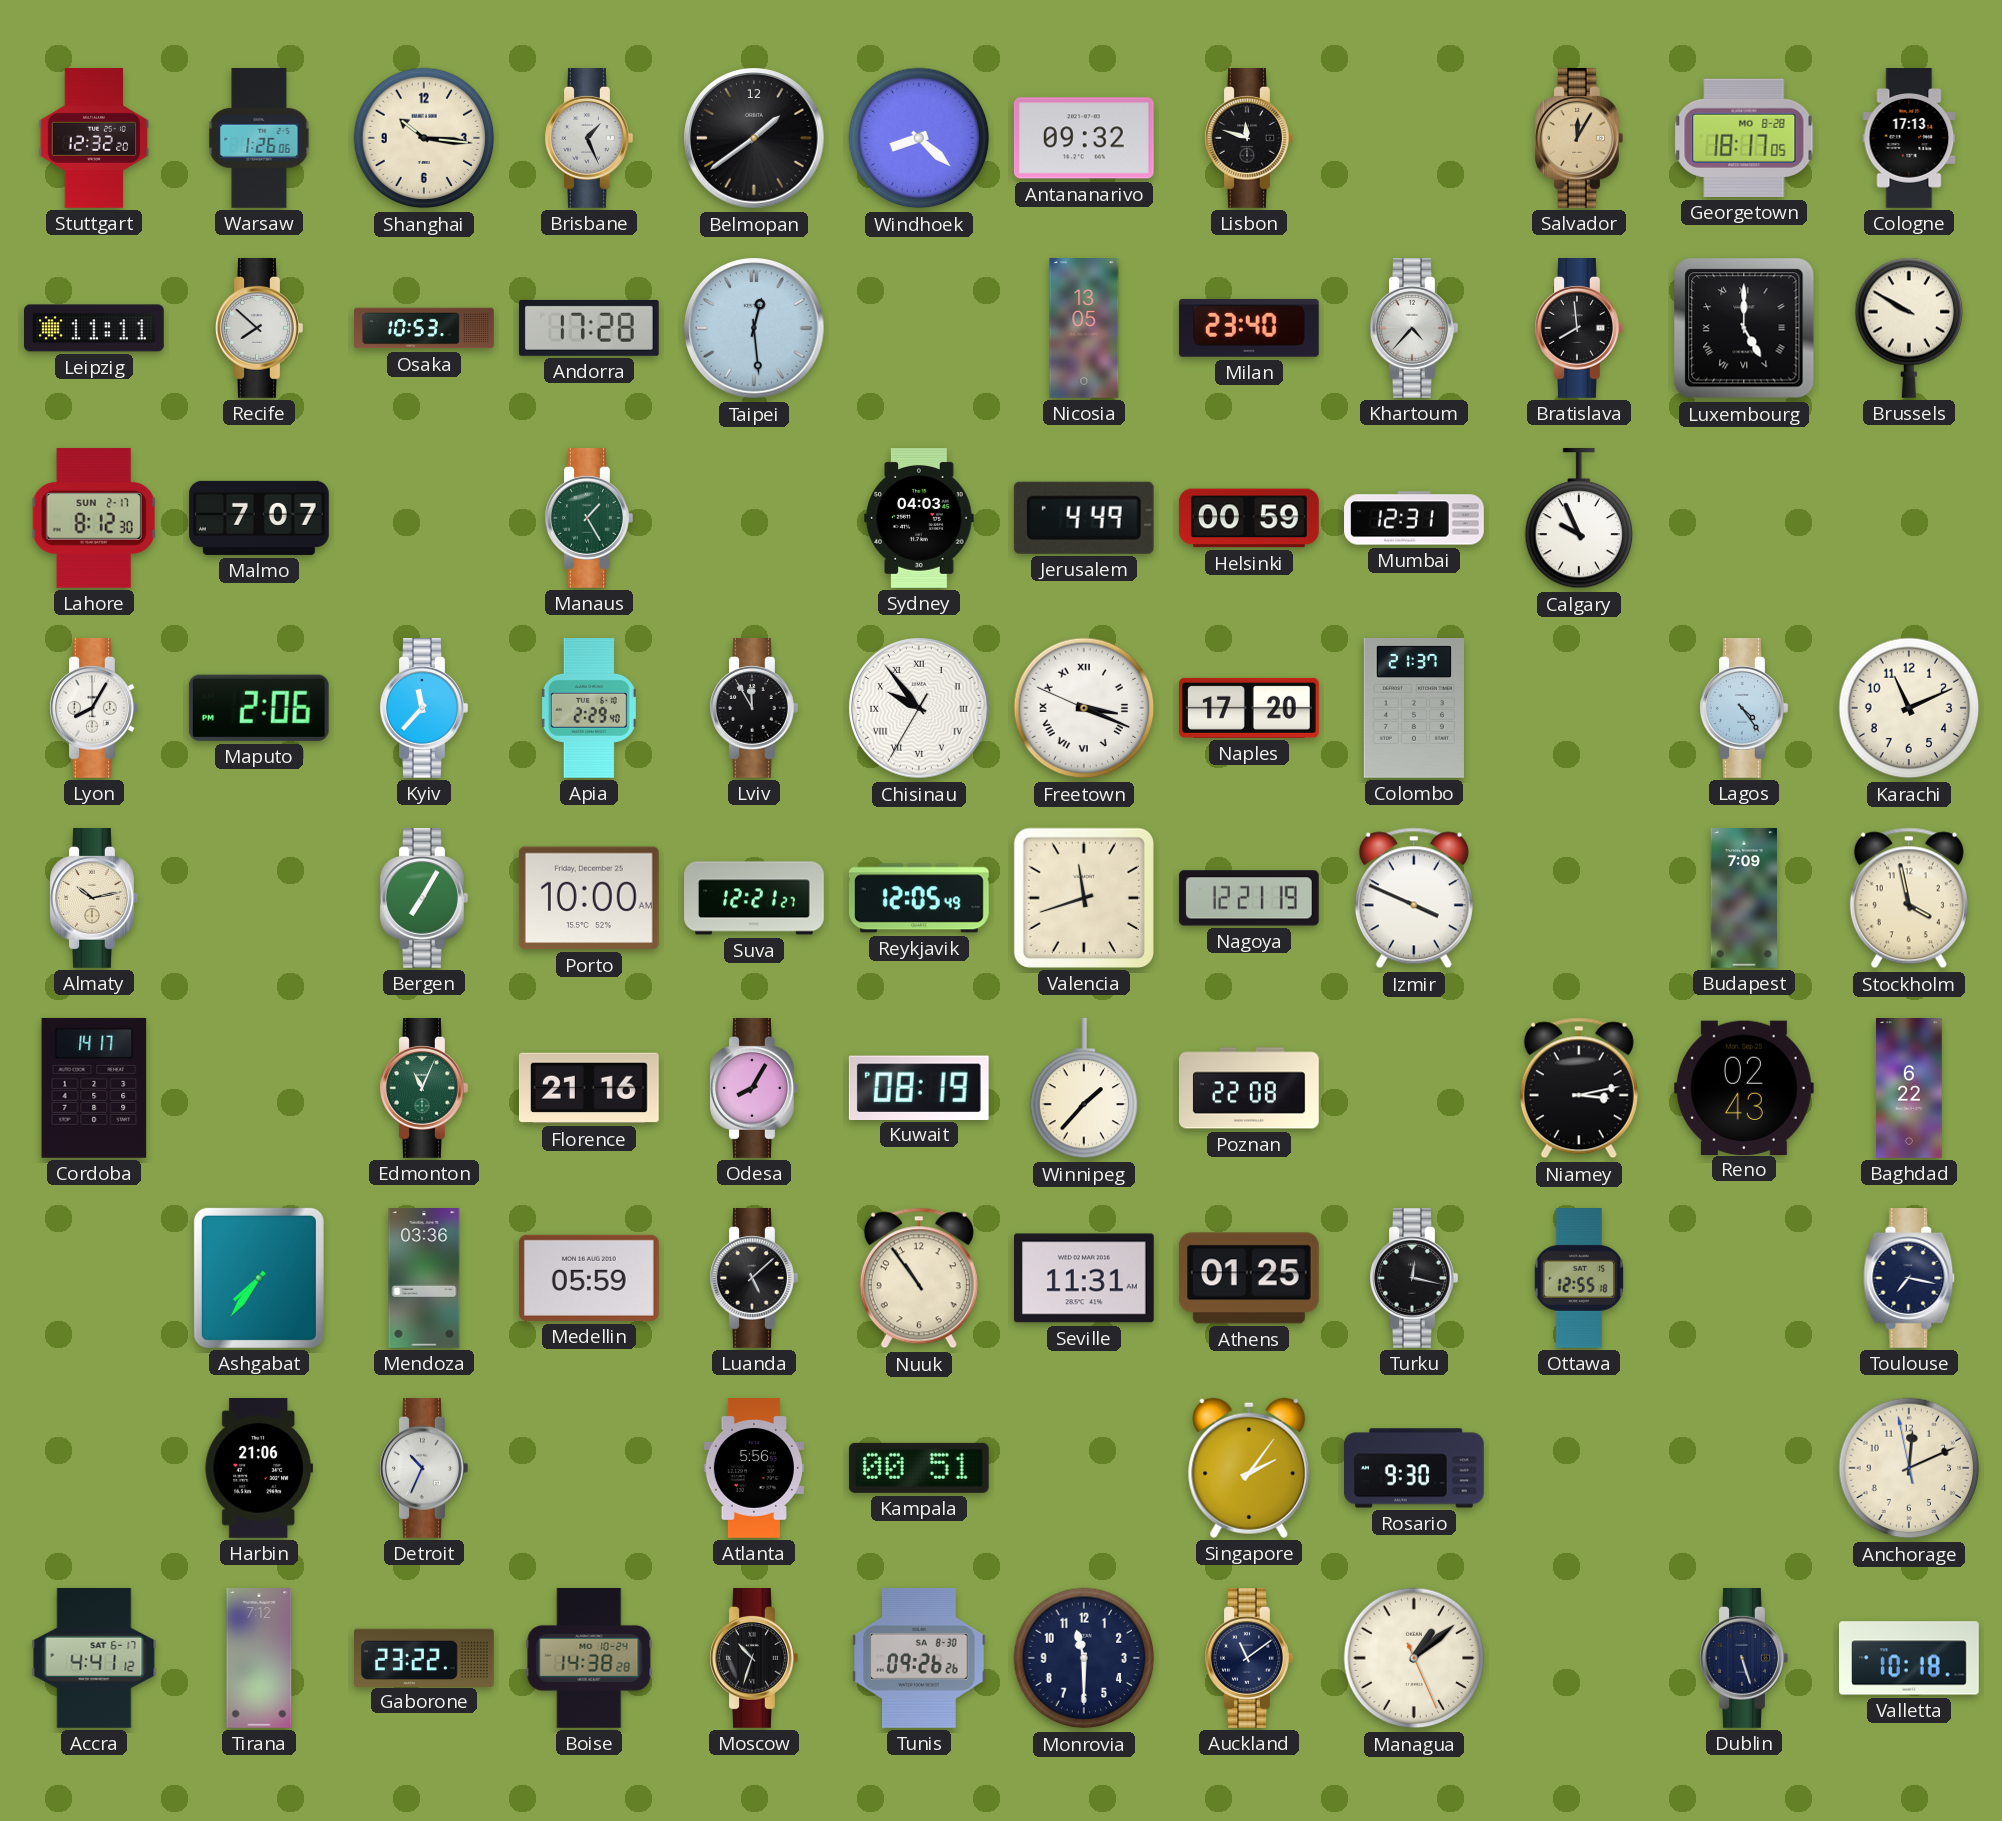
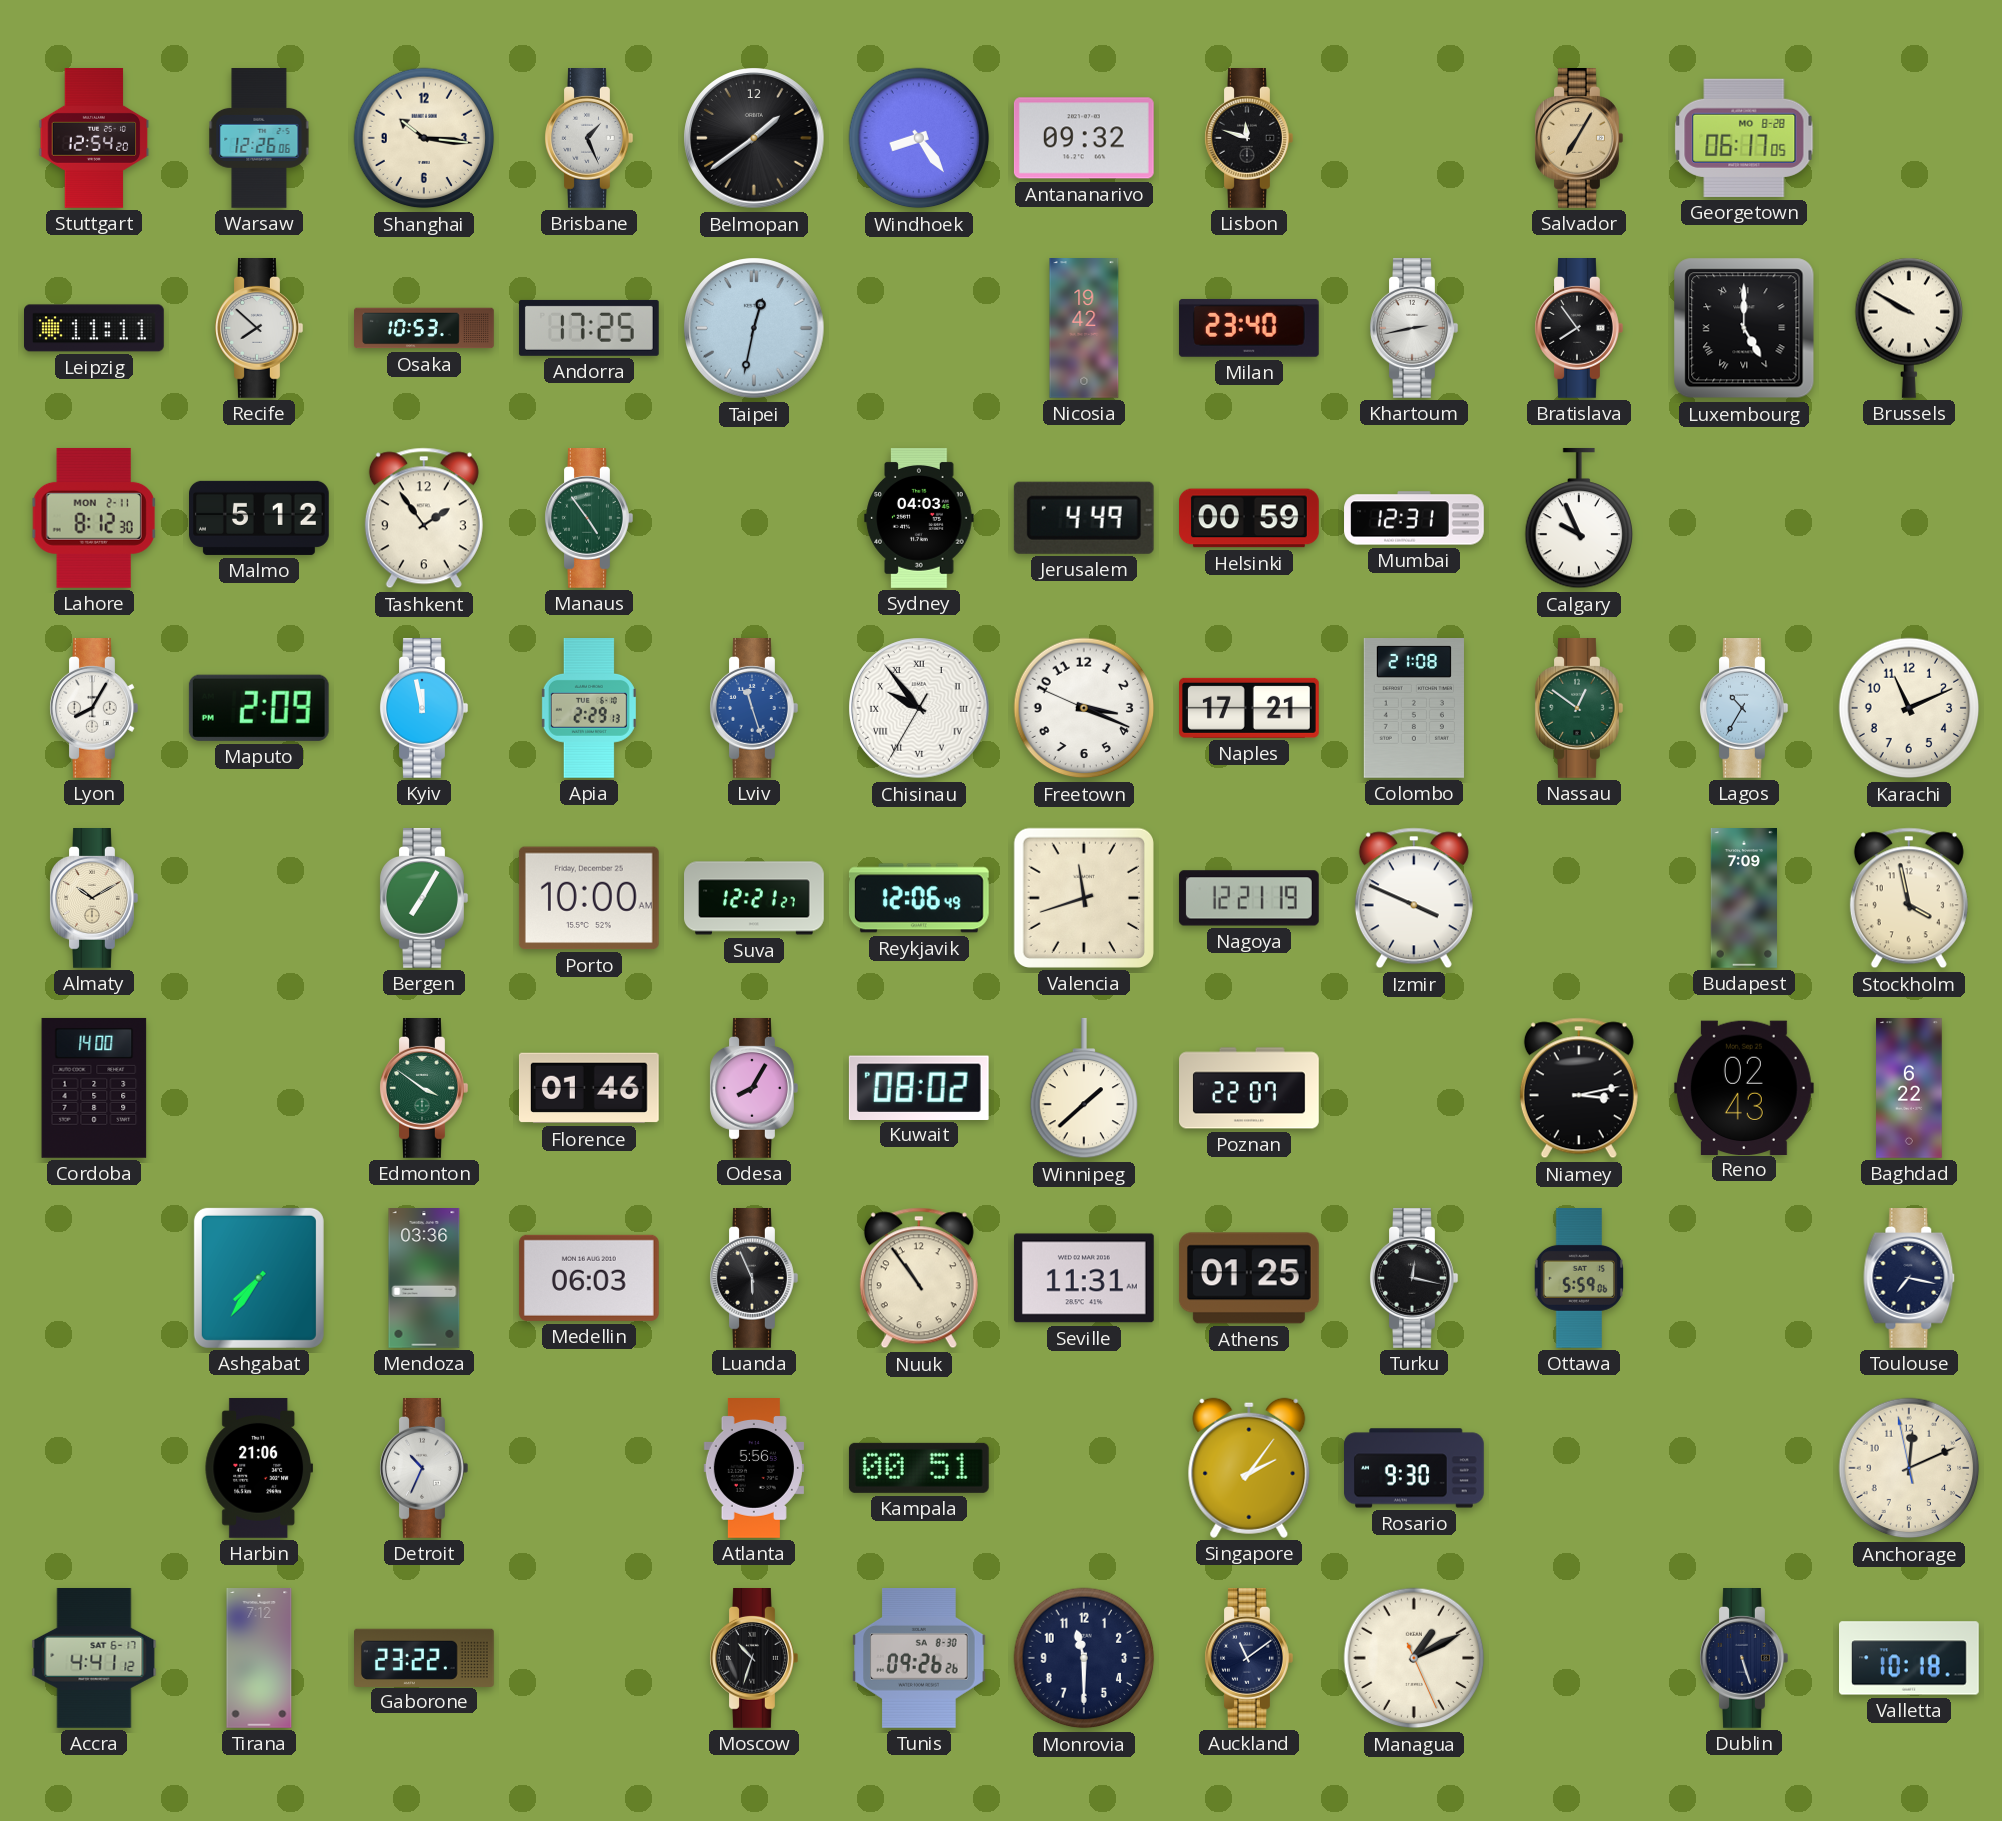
Stuttgart: 12:32 -> 12:54
Warsaw: 1:26 -> 12:26
Windhoek: 8:22 -> 8:24
Salvador: 12:05 -> 7:05
Georgetown: 18:17 -> 06:17
Cologne: 17:13 -> none
Andorra: 17:28 -> 17:25
Taipei: 12:29 -> 12:32
Nicosia: 13:05 -> 19:42
Khartoum: 4:37 -> 2:43
Bratislava: 7:59 -> 7:54
Lahore date: SUN 2-17 -> MON 2-11
Malmo: 7:07 -> 5:12
Tashkent: none -> 1:54
Manaus: 1:25 -> 4:54
Maputo: 2:06 -> 2:09
Kyiv: 11:37 -> 11:58
Apia: 2:29:40 -> 2:29:13
Lviv: 11:55 -> 11:27
Lviv dial: black -> blue
Freetown numerals: Roman -> Arabic
Naples: 17:20 -> 17:21
Colombo: 21:37 -> 21:08
Nassau: none -> 12:51
Lagos: 4:24 -> 10:35
Almaty: 10:13 -> 10:10
Reykjavik: 12:05 -> 12:06
Cordoba: 14:17 -> 14:00
Edmonton: 11:04 -> 3:51
Florence: 21:16 -> 01:46
Kuwait: 08:19 -> 08:02
Winnipeg: 1:37 -> 1:38
Poznan: 22:08 -> 22:07
Medellin: 05:59 -> 06:03
Luanda: 5:08 -> 5:56
Ottawa: 12:55 -> 5:59
Boise: 14:38 -> none
Managua: 1:08 -> 1:10
